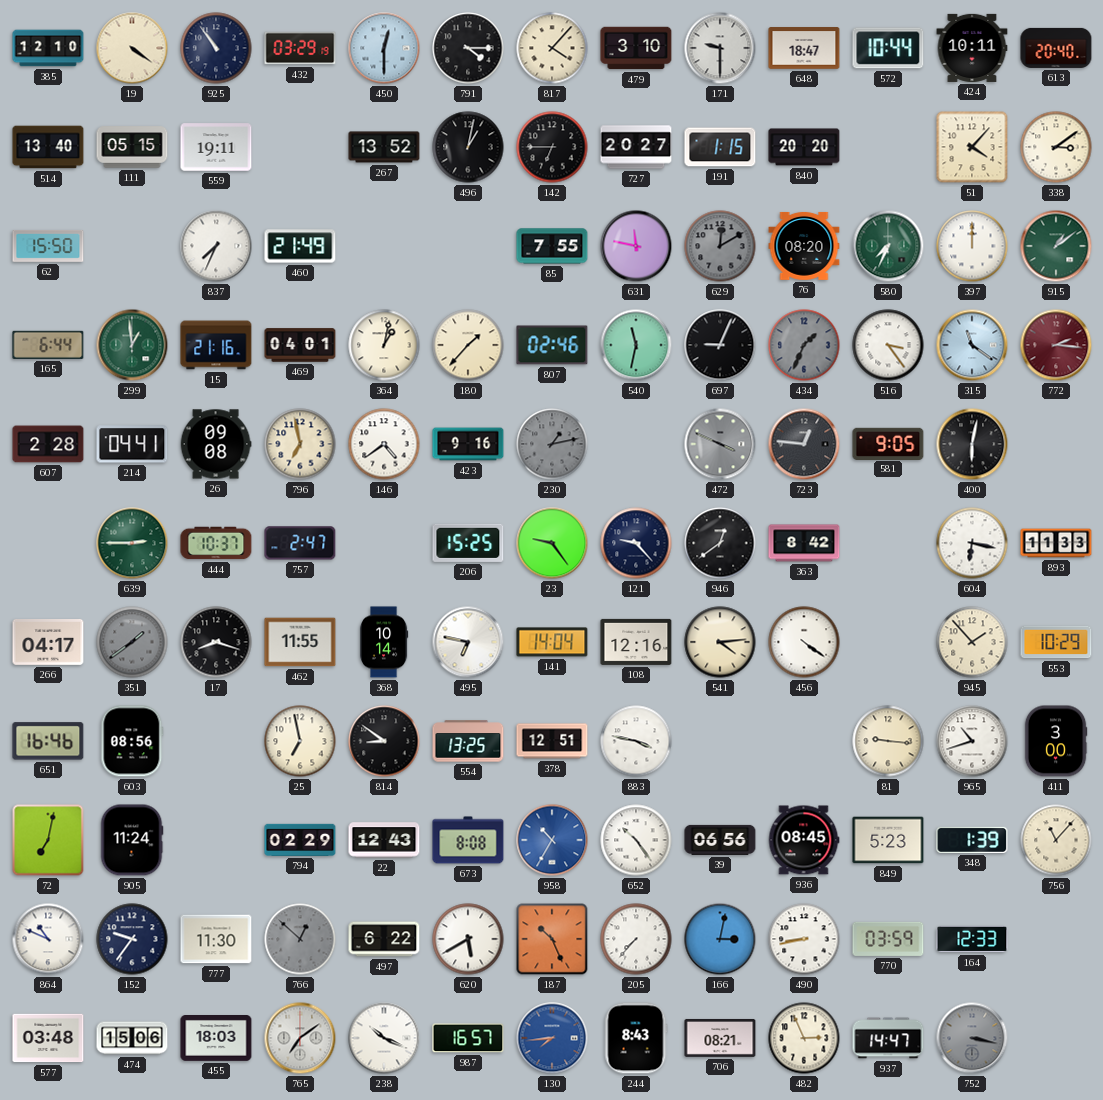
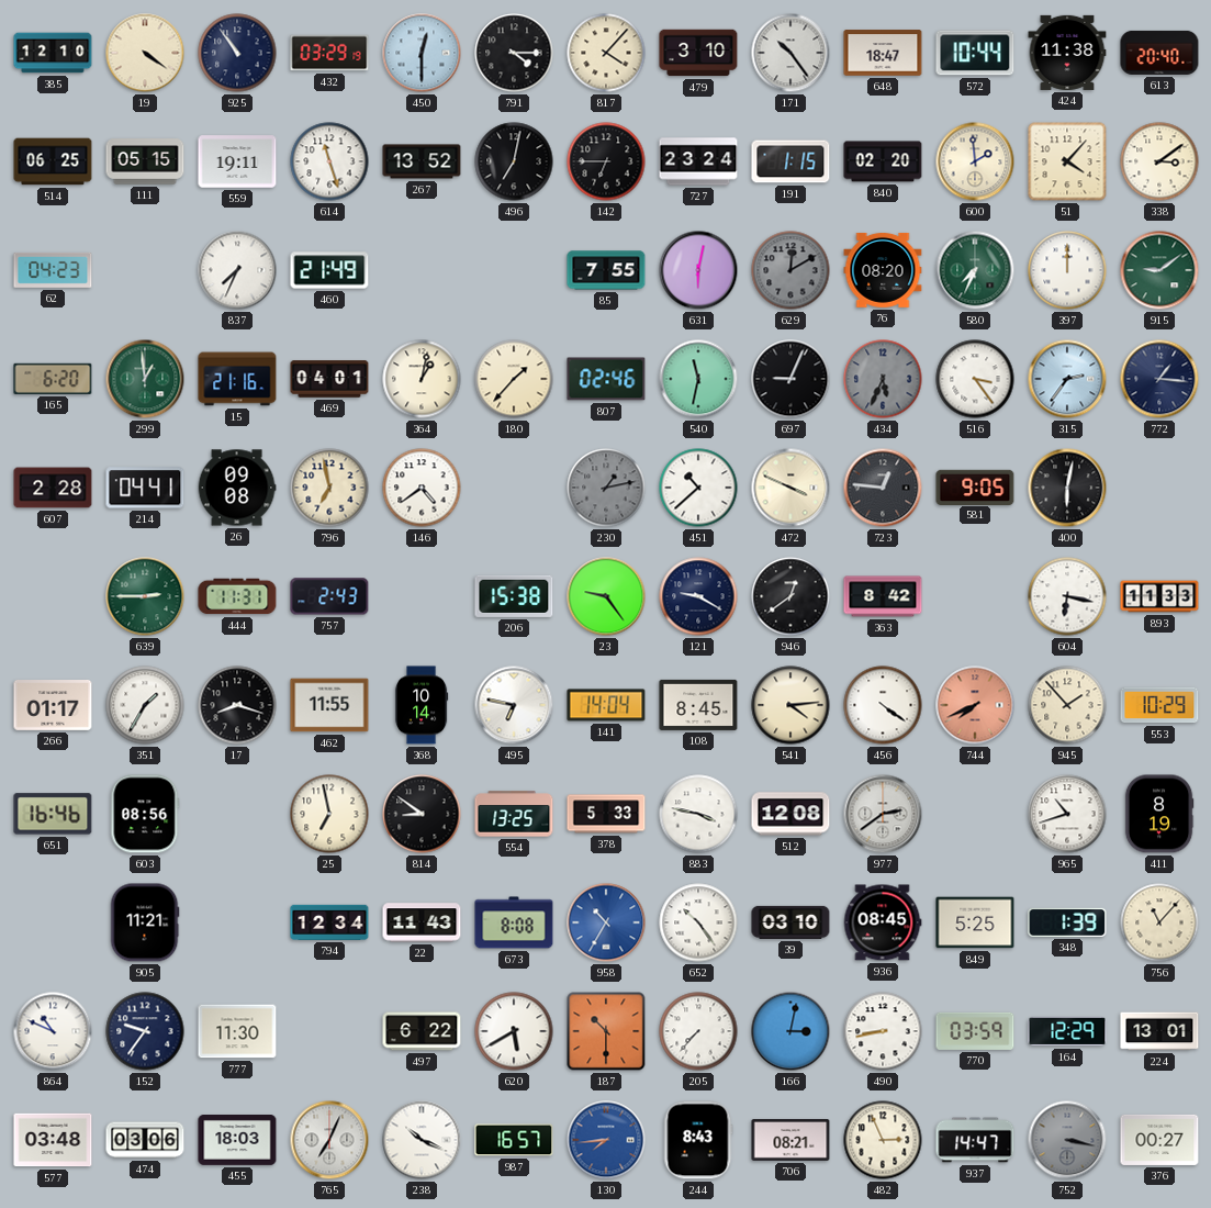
171: 9:30 -> 10:24
424: 10:11 -> 11:38
514: 13:40 -> 06:25
614: none -> 11:27
496: 1:02 -> 7:02
727: 20:27 -> 23:24
840: 20:20 -> 02:20
600: none -> 1:59
62: 15:50 -> 04:23
631: 11:47 -> 6:02
915: 1:09 -> 9:09
165: 6:44 -> 6:20
434: 1:34 -> 5:34
315: 11:21 -> 2:36
772: 2:16 -> 1:16
772 dial: burgundy -> navy
423: 9:16 -> none
451: none -> 10:38
472 dial: grey -> cream
444: 10:37 -> 11:31
757: 2:47 -> 2:43
206: 15:25 -> 15:38
121: 9:23 -> 9:20
266: 04:17 -> 01:17
351: 1:39 -> 1:35
351 dial: grey -> white
108: 12:16 -> 8:45
744: none -> 7:41
378: 12:51 -> 5:33
512: none -> 12:08
977: none -> 2:39
81: 9:16 -> none
411: 3:00 -> 8:19
72: 7:02 -> none
905: 11:24 -> 11:21
794: 02:29 -> 12:34
22: 12:43 -> 11:43
39: 06:56 -> 03:10
849: 5:23 -> 5:25
766: 12:52 -> none
187: 10:26 -> 10:30
164: 12:33 -> 12:29
224: none -> 13:01
474: 15:06 -> 03:06
765: 7:09 -> 7:04
376: none -> 00:27
